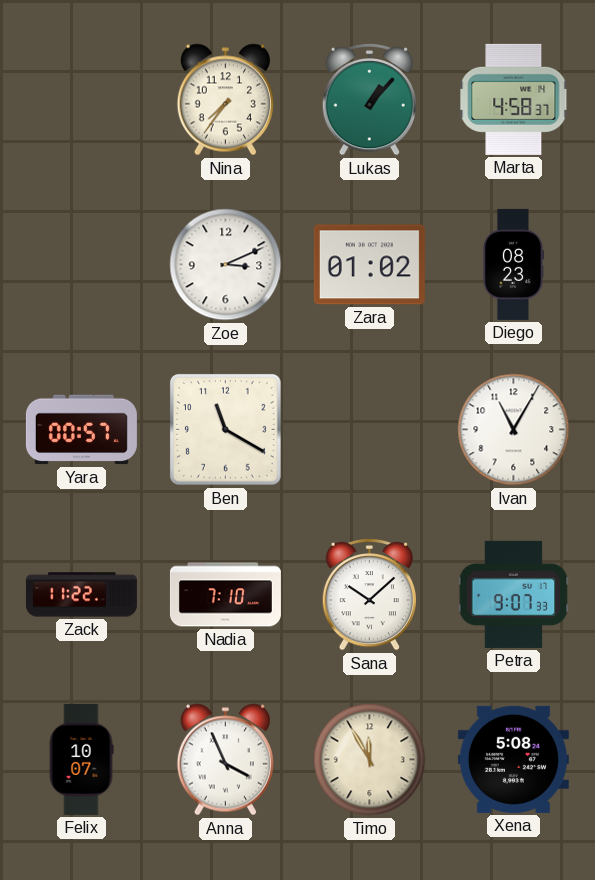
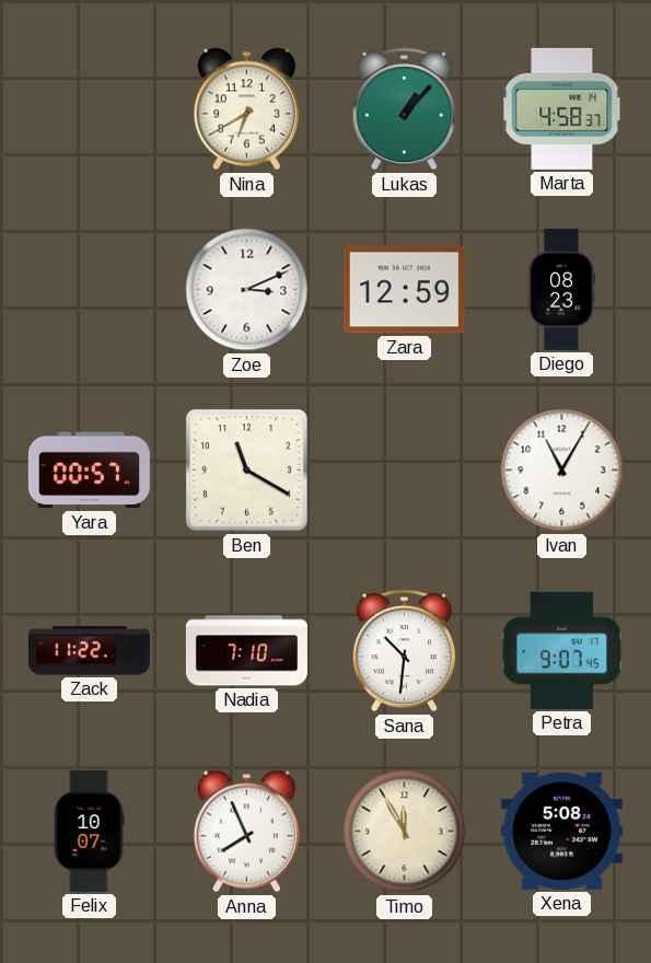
Nina: 7:36 -> 6:40
Zara: 01:02 -> 12:59
Sana: 10:08 -> 10:31
Petra: 9:07:33 -> 9:07:45
Anna: 3:56 -> 7:56
